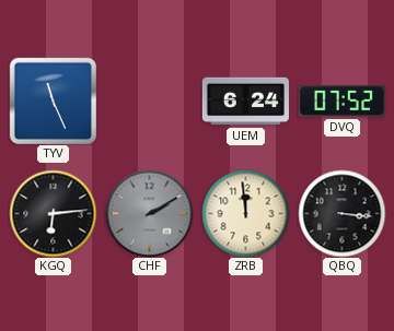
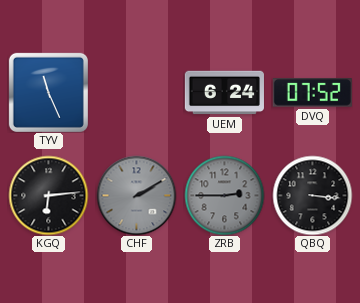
ZRB: 11:59 -> 2:45
ZRB dial: cream -> grey
